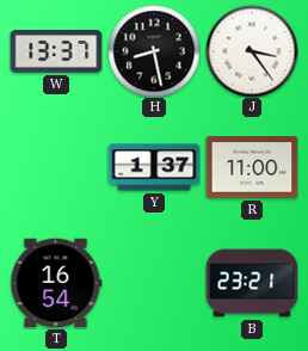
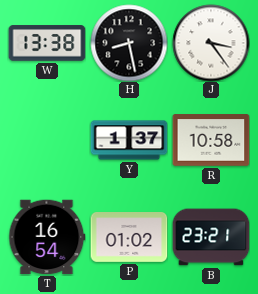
W: 13:37 -> 13:38
R: 11:00 -> 10:58
P: none -> 01:02
